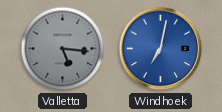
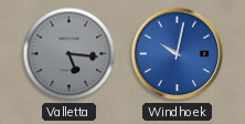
Windhoek: 7:02 -> 10:02
